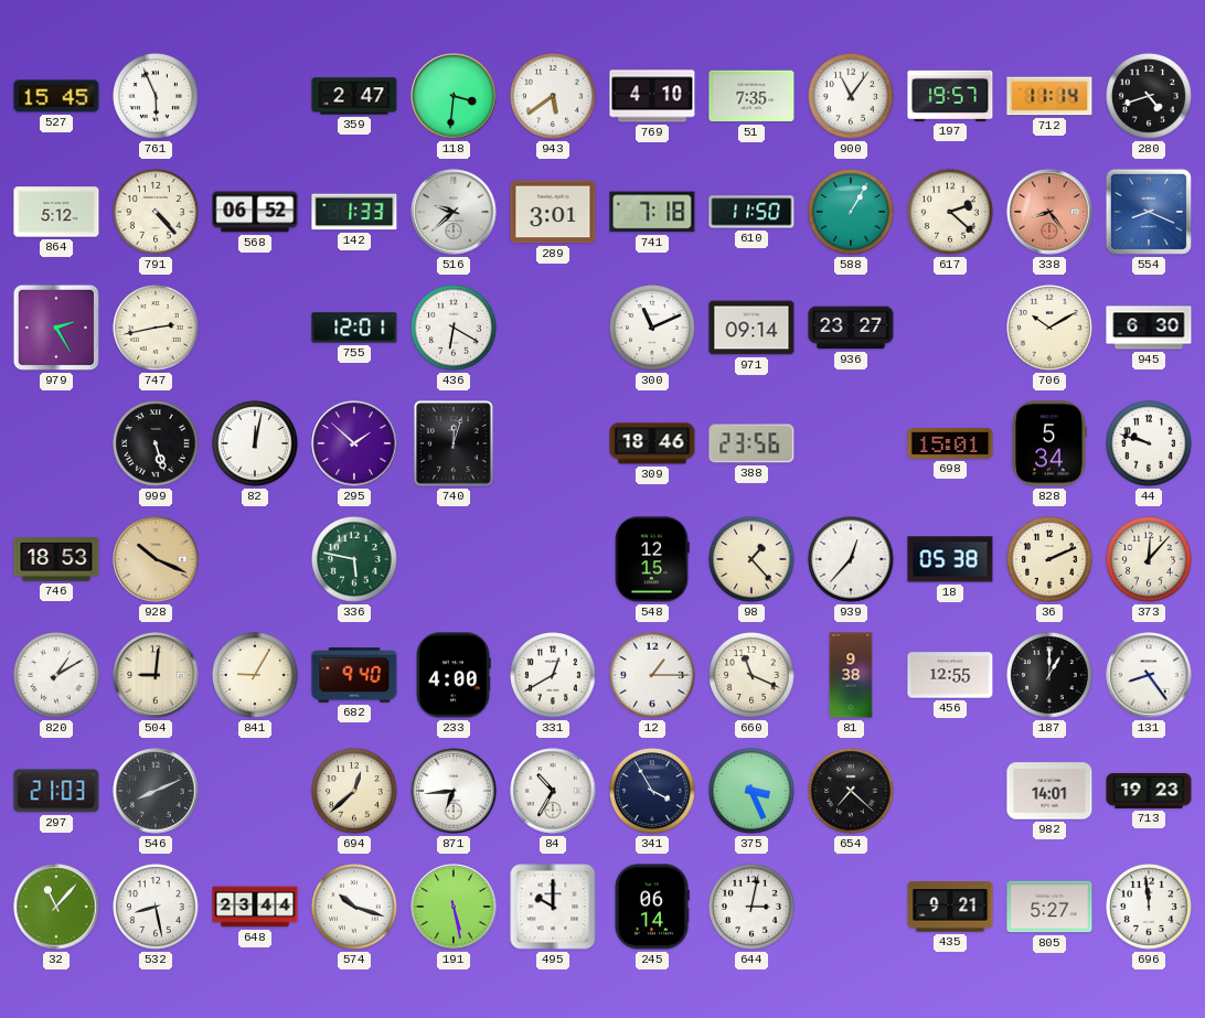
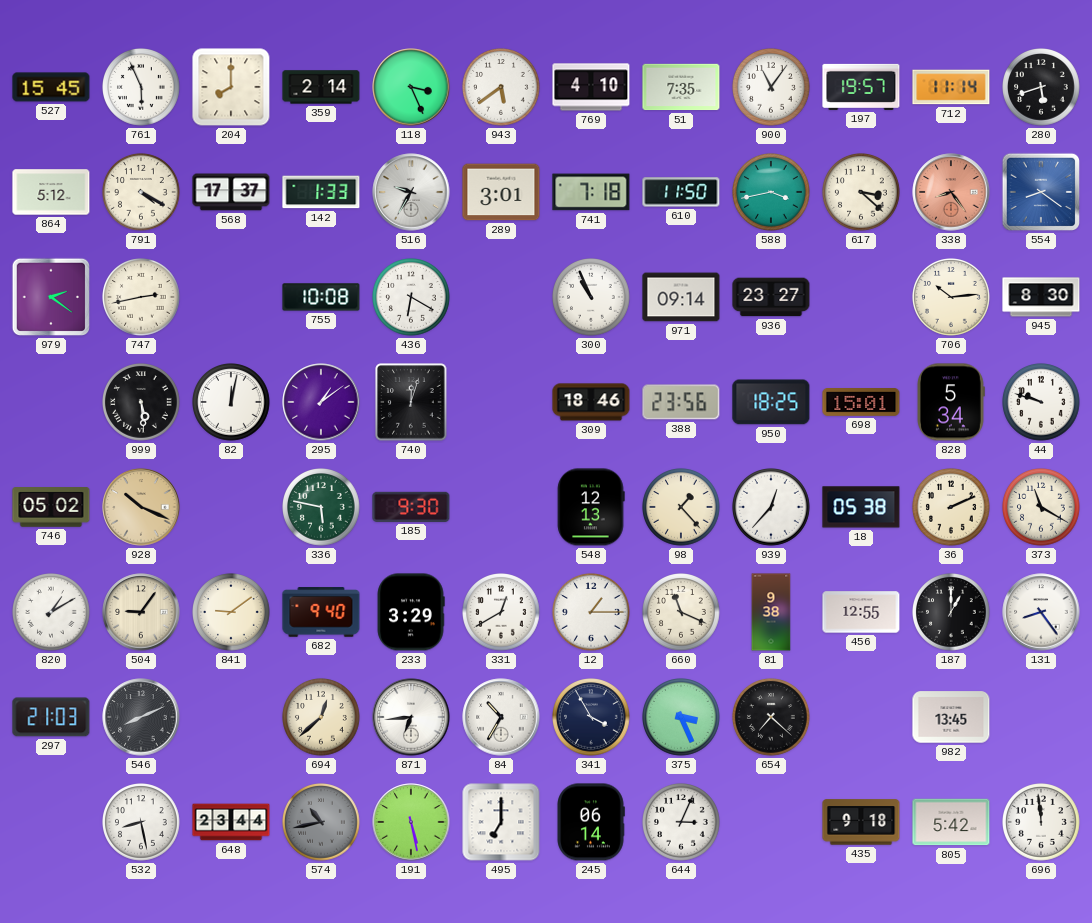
204: none -> 8:00
359: 2:47 -> 2:14
118: 3:31 -> 3:26
280: 4:42 -> 5:42
791: 4:23 -> 4:20
568: 06:52 -> 17:37
516: 9:38 -> 9:35
588: 1:05 -> 3:43
617: 2:22 -> 3:22
554: 8:19 -> 8:21
979: 2:25 -> 2:21
755: 12:01 -> 10:08
300: 11:11 -> 10:56
706: 10:10 -> 10:14
945: 6:30 -> 8:30
999: 5:27 -> 5:29
295: 1:52 -> 1:09
950: none -> 18:25
746: 18:53 -> 05:02
185: none -> 9:30
548: 12:15 -> 12:13
373: 12:07 -> 11:20
504: 9:01 -> 9:06
841: 9:05 -> 9:09
233: 4:00 -> 3:29
982: 14:01 -> 13:45
713: 19:23 -> none
32: 11:07 -> none
574: 10:18 -> 10:43
574 dial: white -> grey
495: 10:00 -> 7:00
644: 3:02 -> 3:04
435: 9:21 -> 9:18
805: 5:27 -> 5:42
